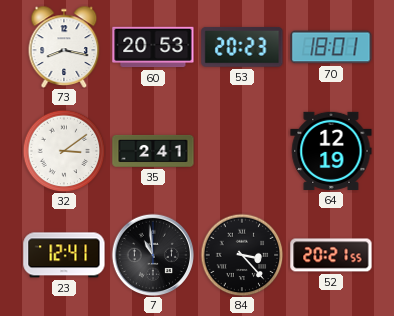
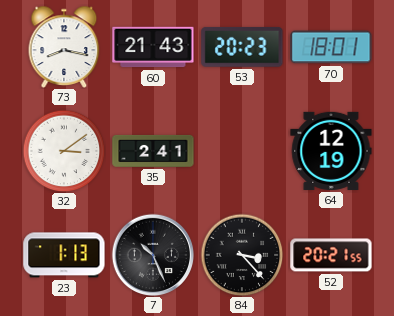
60: 20:53 -> 21:43
23: 12:41 -> 1:13
7: 10:59 -> 10:26
